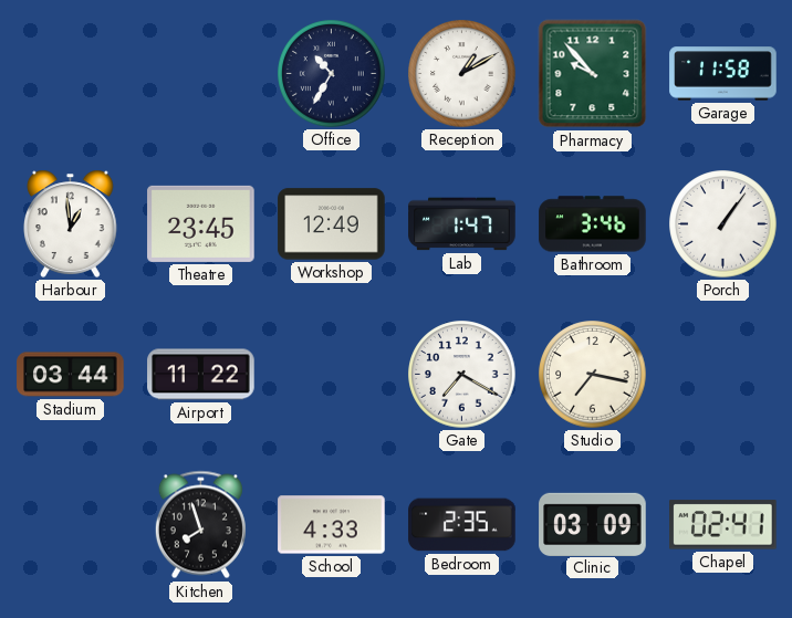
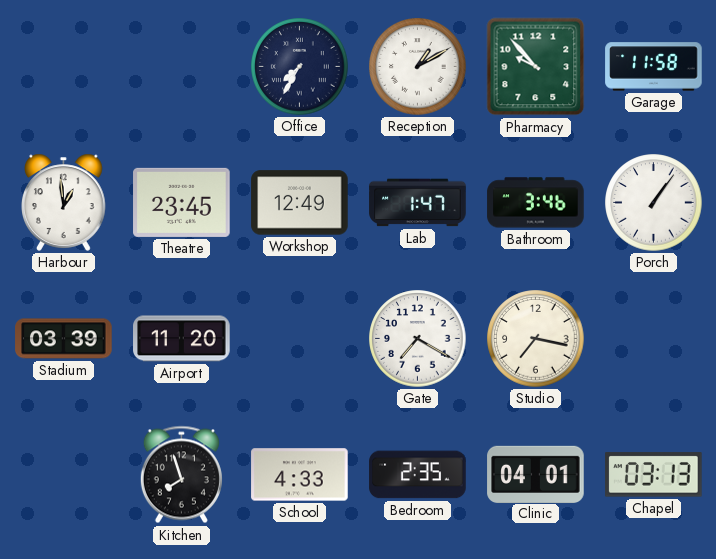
Office: 10:35 -> 7:35
Stadium: 03:44 -> 03:39
Airport: 11:22 -> 11:20
Clinic: 03:09 -> 04:01
Chapel: 02:41 -> 03:13
